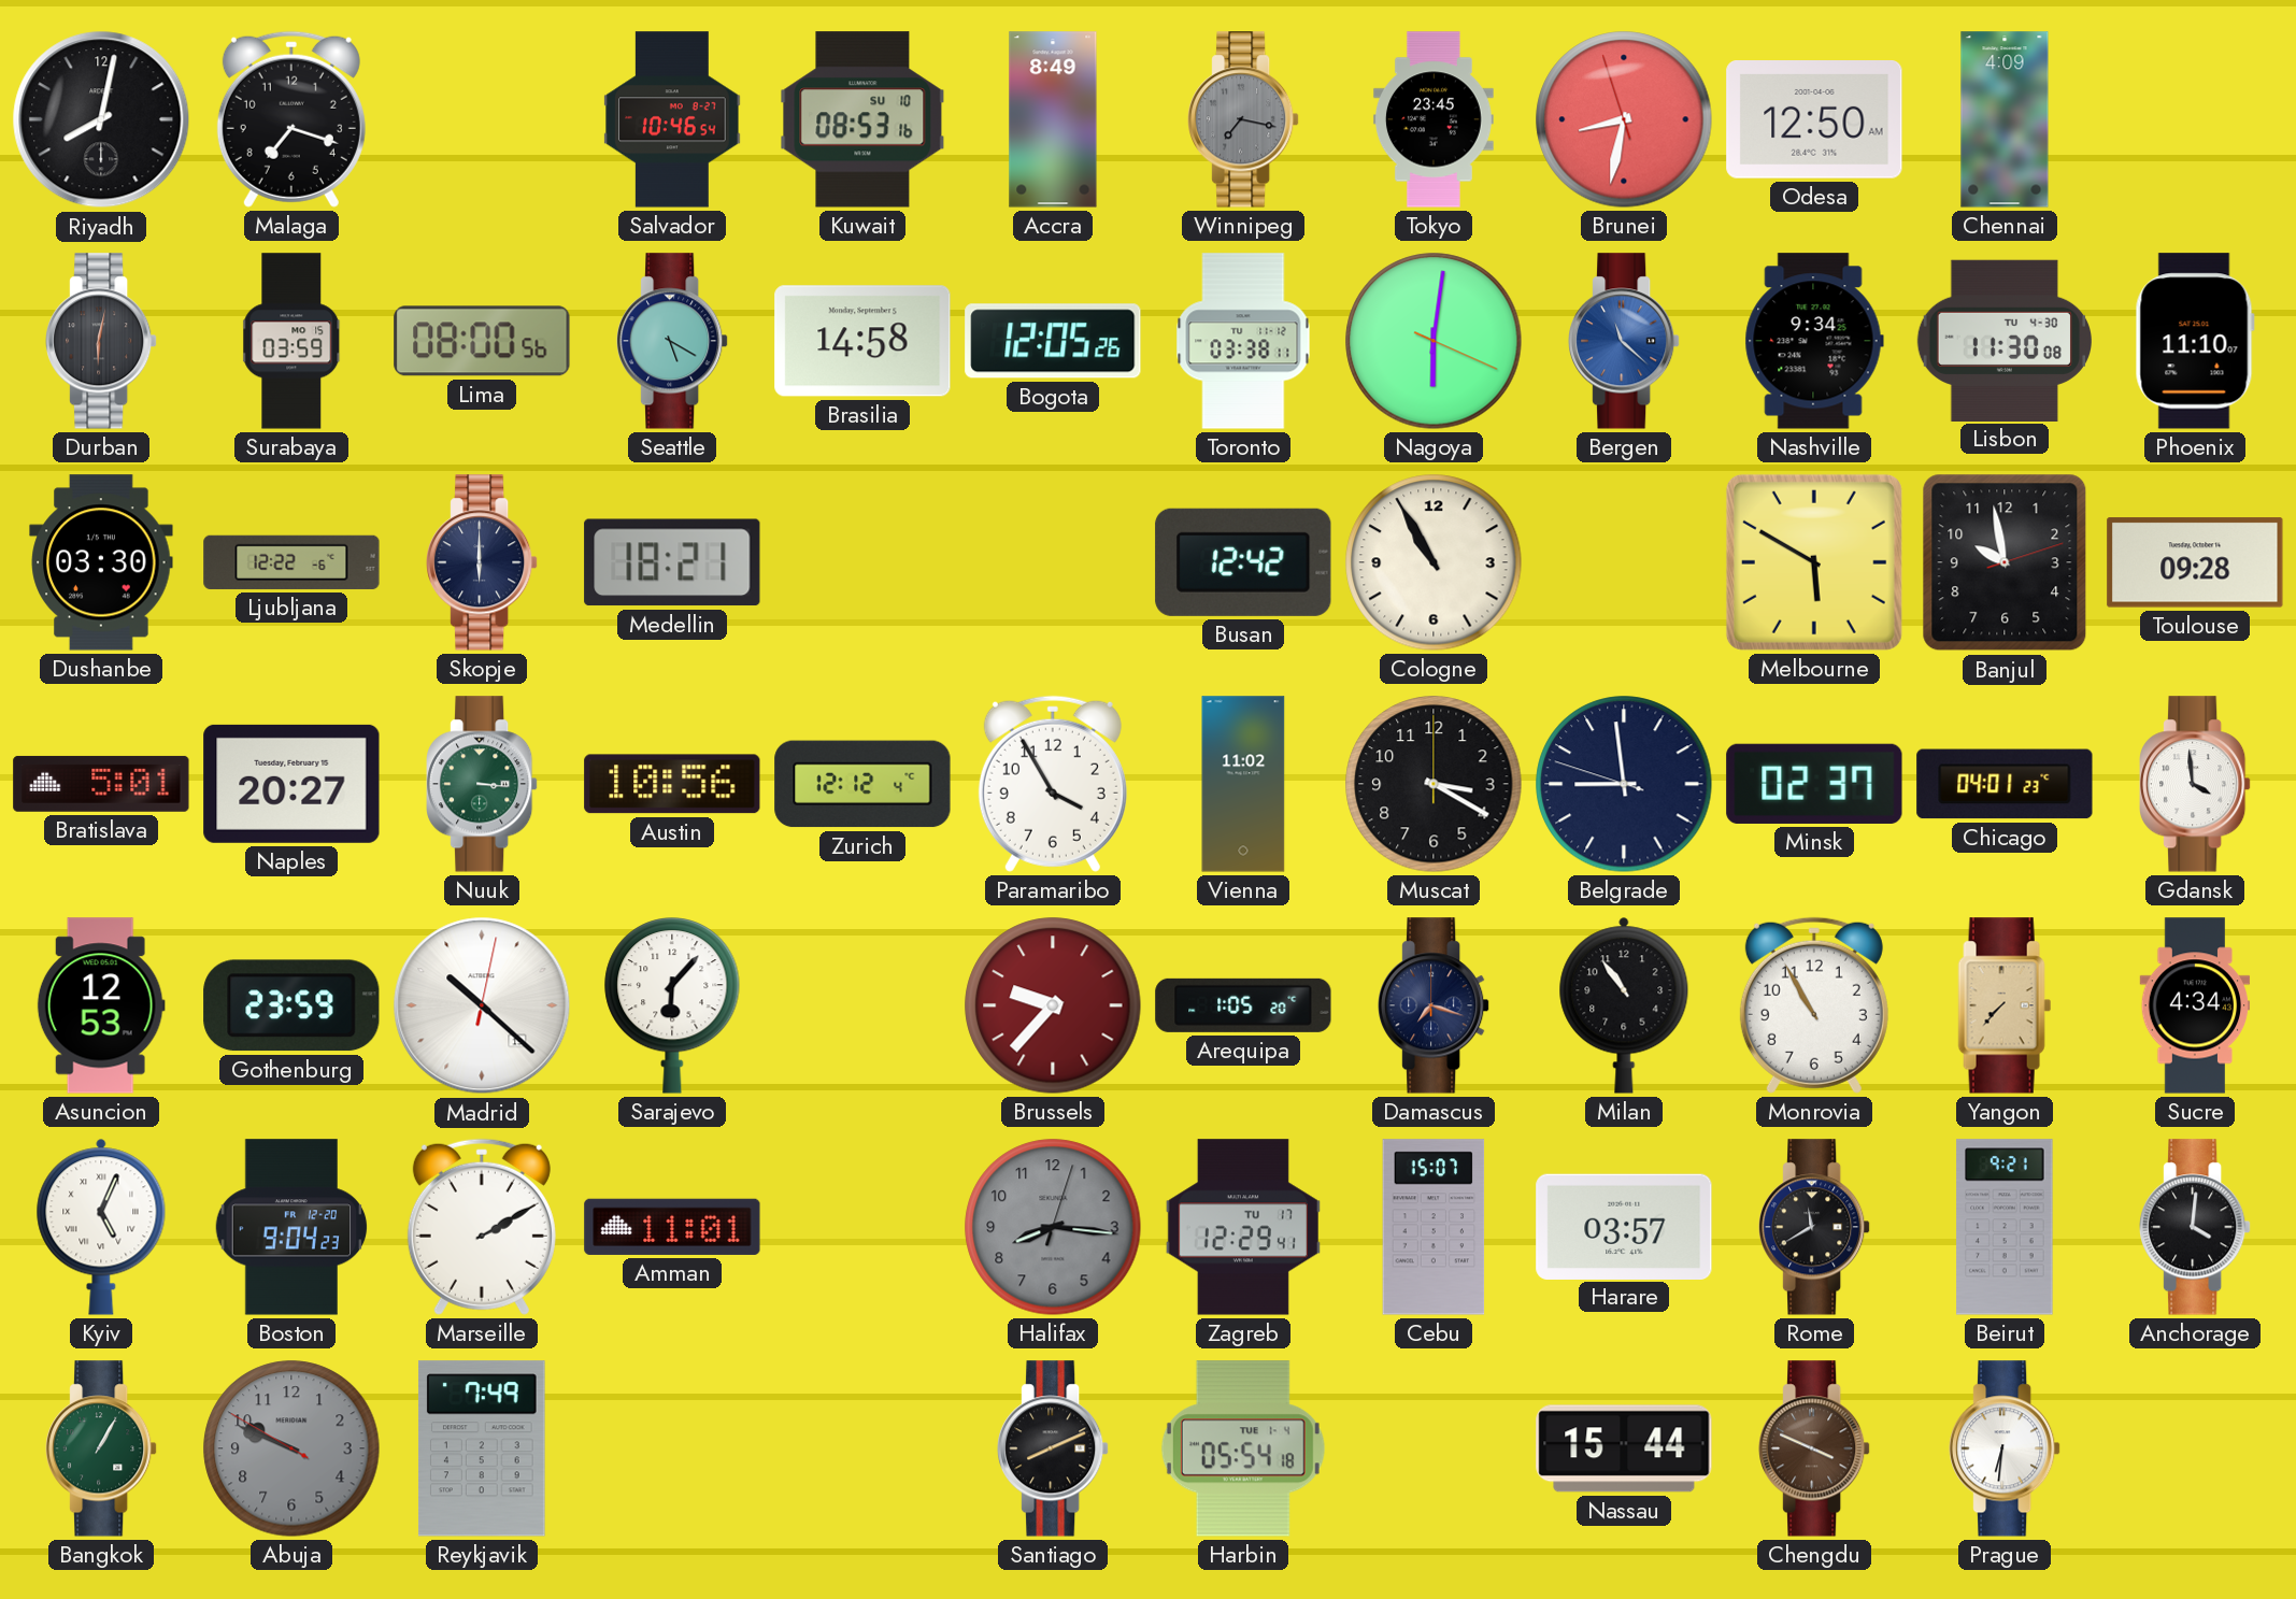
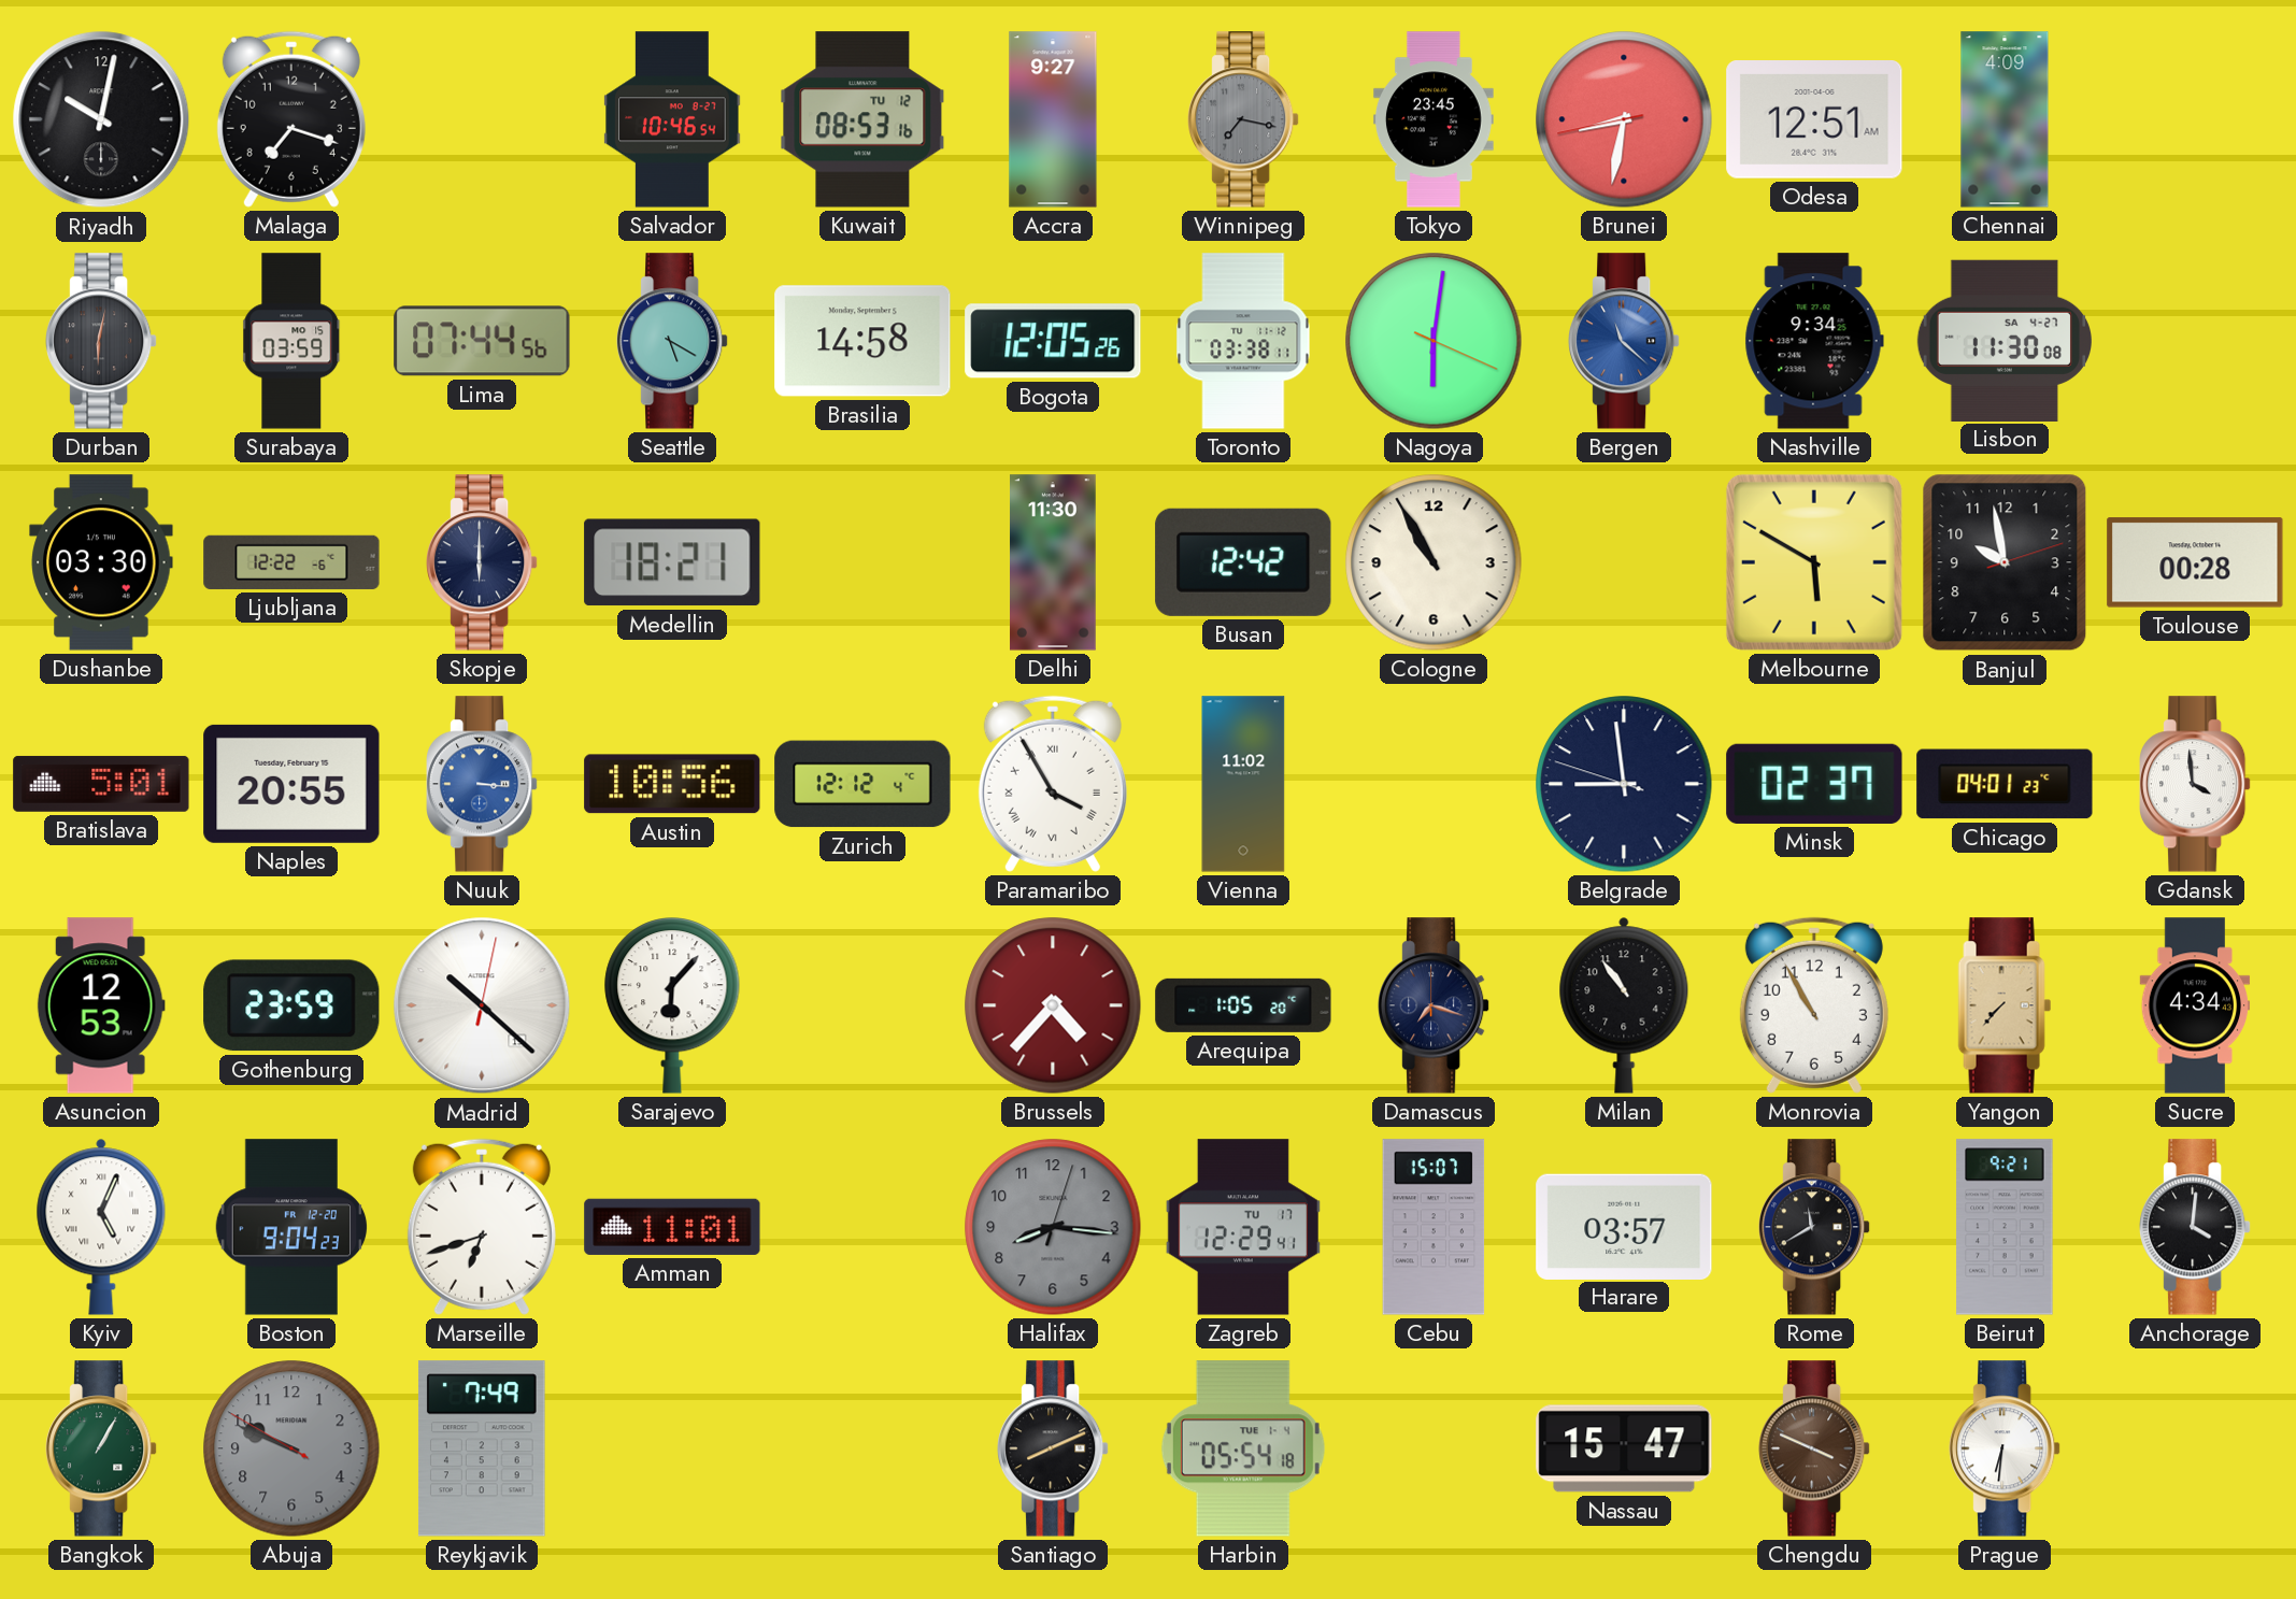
Riyadh: 8:02 -> 10:02
Kuwait date: SU 10 -> TU 12
Accra: 8:49 -> 9:27
Brunei: 8:31:57 -> 8:31:43
Odesa: 12:50 -> 12:51
Lima: 08:00 -> 07:44
Lisbon date: TU 4-30 -> SA 4-27
Phoenix: 11:10 -> none
Delhi: none -> 11:30
Toulouse: 09:28 -> 00:28
Naples: 20:27 -> 20:55
Nuuk dial: green -> blue
Paramaribo numerals: Arabic -> Roman
Muscat: 3:20 -> none
Brussels: 9:37 -> 4:37
Marseille: 2:10 -> 6:42
Nassau: 15:44 -> 15:47
